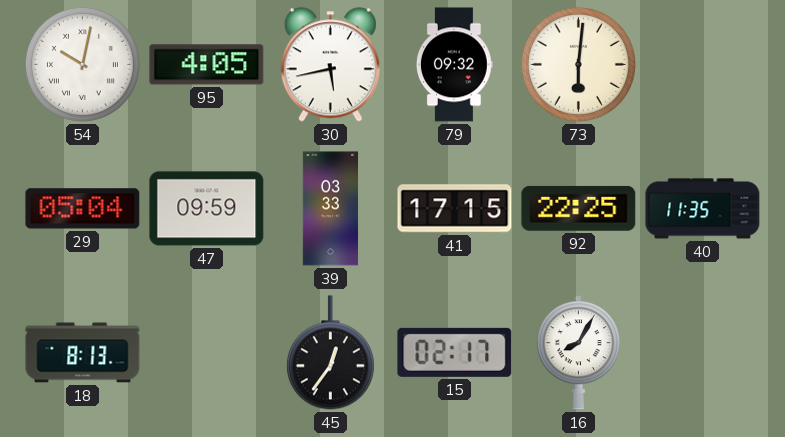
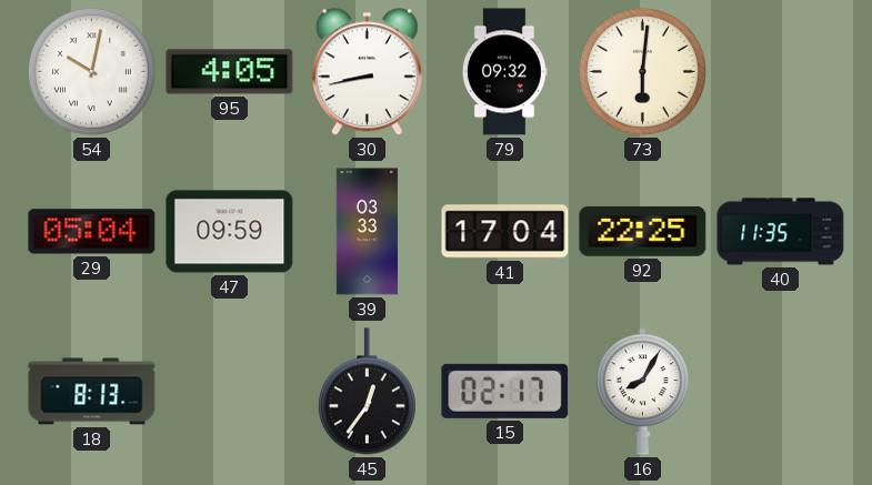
30: 5:43 -> 8:43
41: 17:15 -> 17:04
